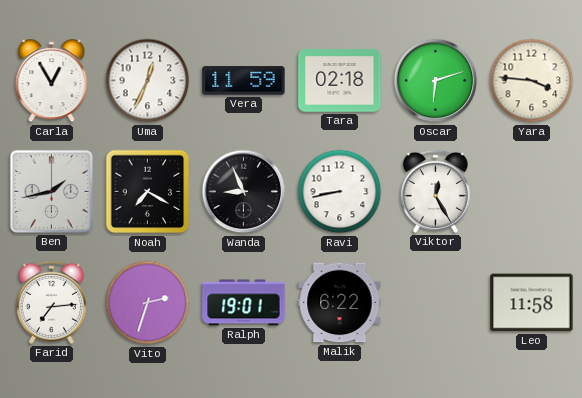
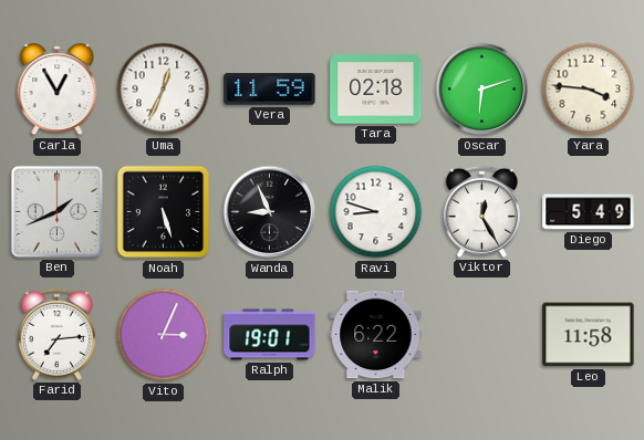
Ben: 1:43 -> 1:41
Noah: 7:20 -> 5:27
Ravi: 8:43 -> 8:48
Diego: none -> 5:49
Vito: 2:33 -> 3:04
